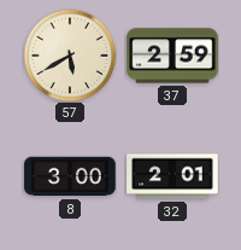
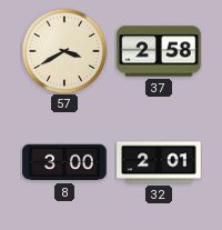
57: 5:40 -> 3:40
37: 2:59 -> 2:58
